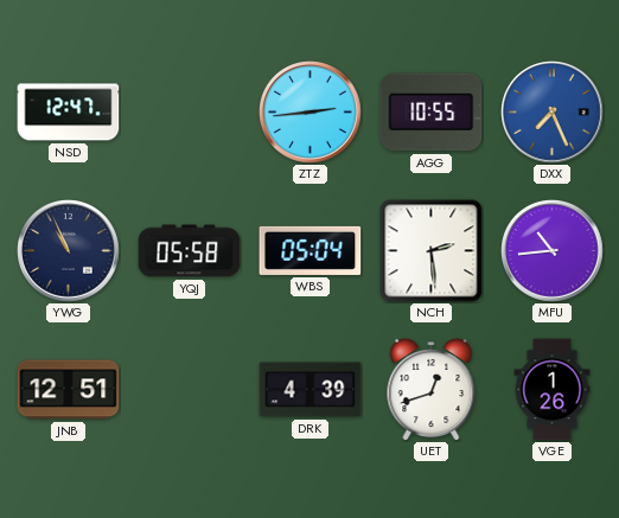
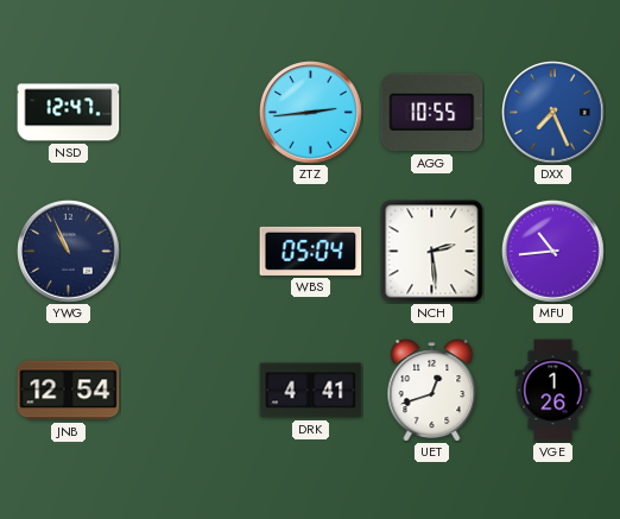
YQJ: 05:58 -> none
JNB: 12:51 -> 12:54
DRK: 4:39 -> 4:41
